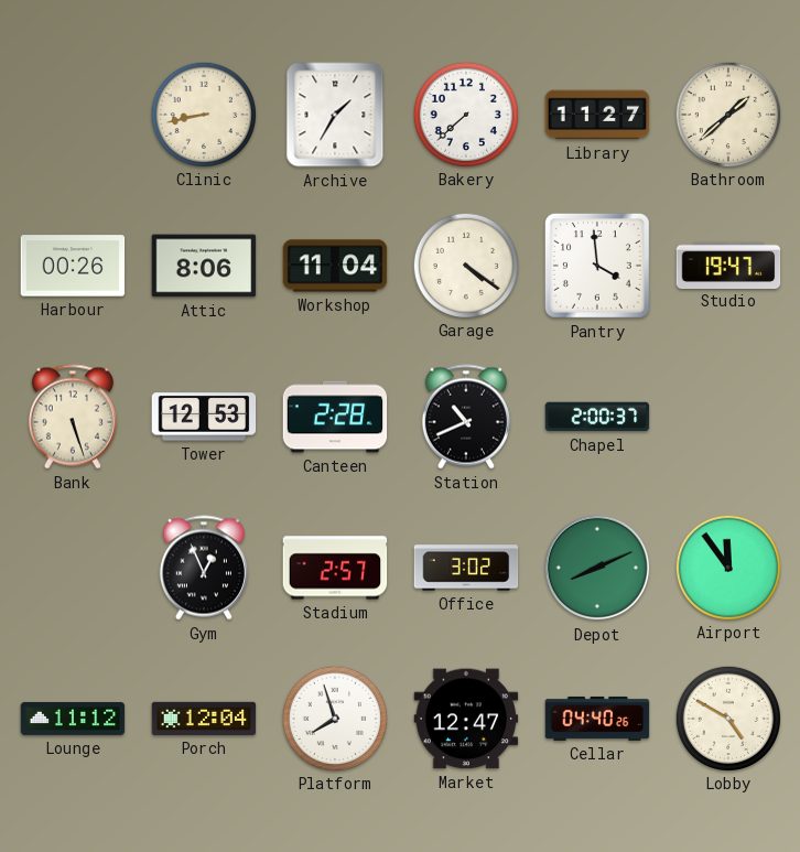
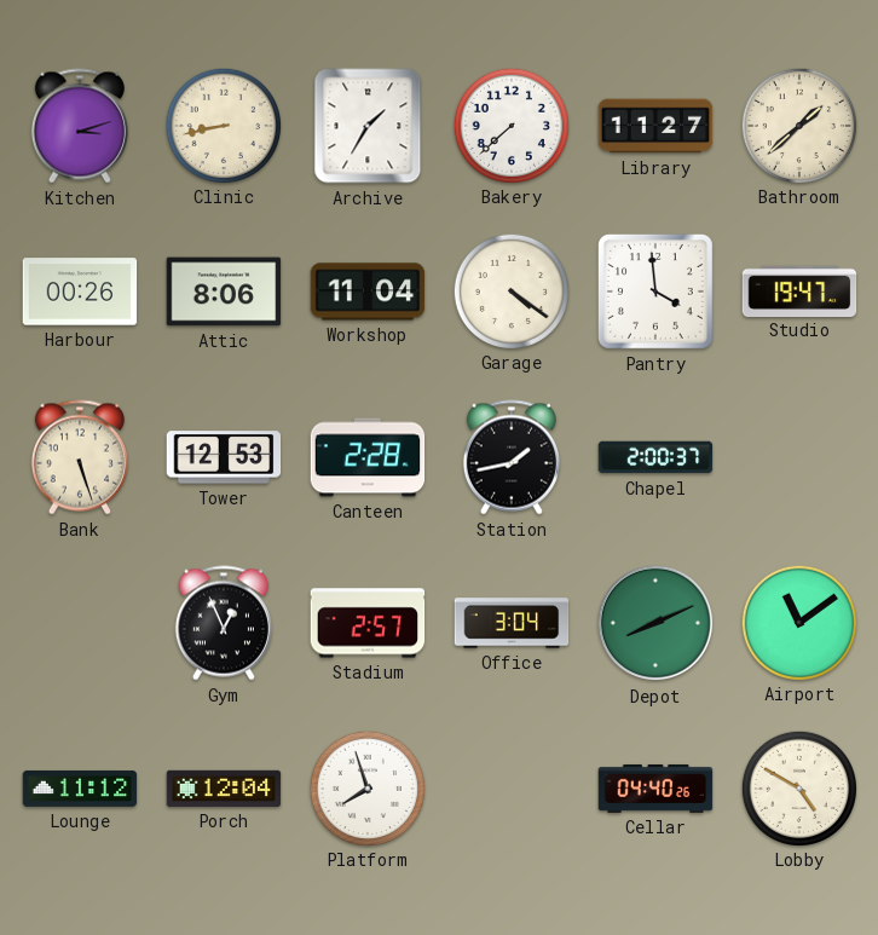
Kitchen: none -> 3:12
Station: 10:41 -> 1:43
Office: 3:02 -> 3:04
Airport: 11:54 -> 11:09
Market: 12:47 -> none
